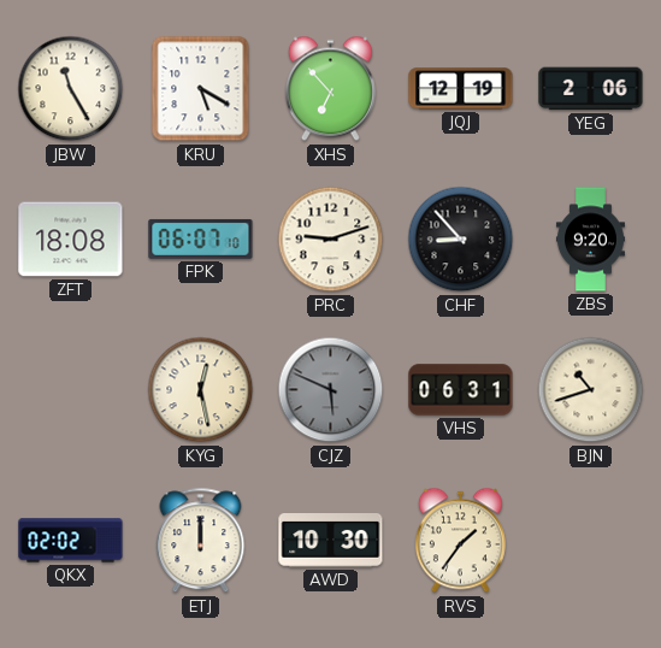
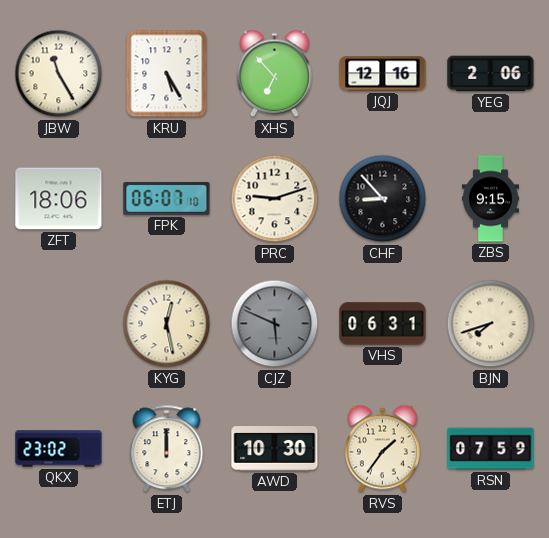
KRU: 5:20 -> 5:25
JQJ: 12:19 -> 12:16
ZFT: 18:08 -> 18:06
ZBS: 9:20 -> 9:15
BJN: 10:42 -> 7:42
QKX: 02:02 -> 23:02
RSN: none -> 07:59
